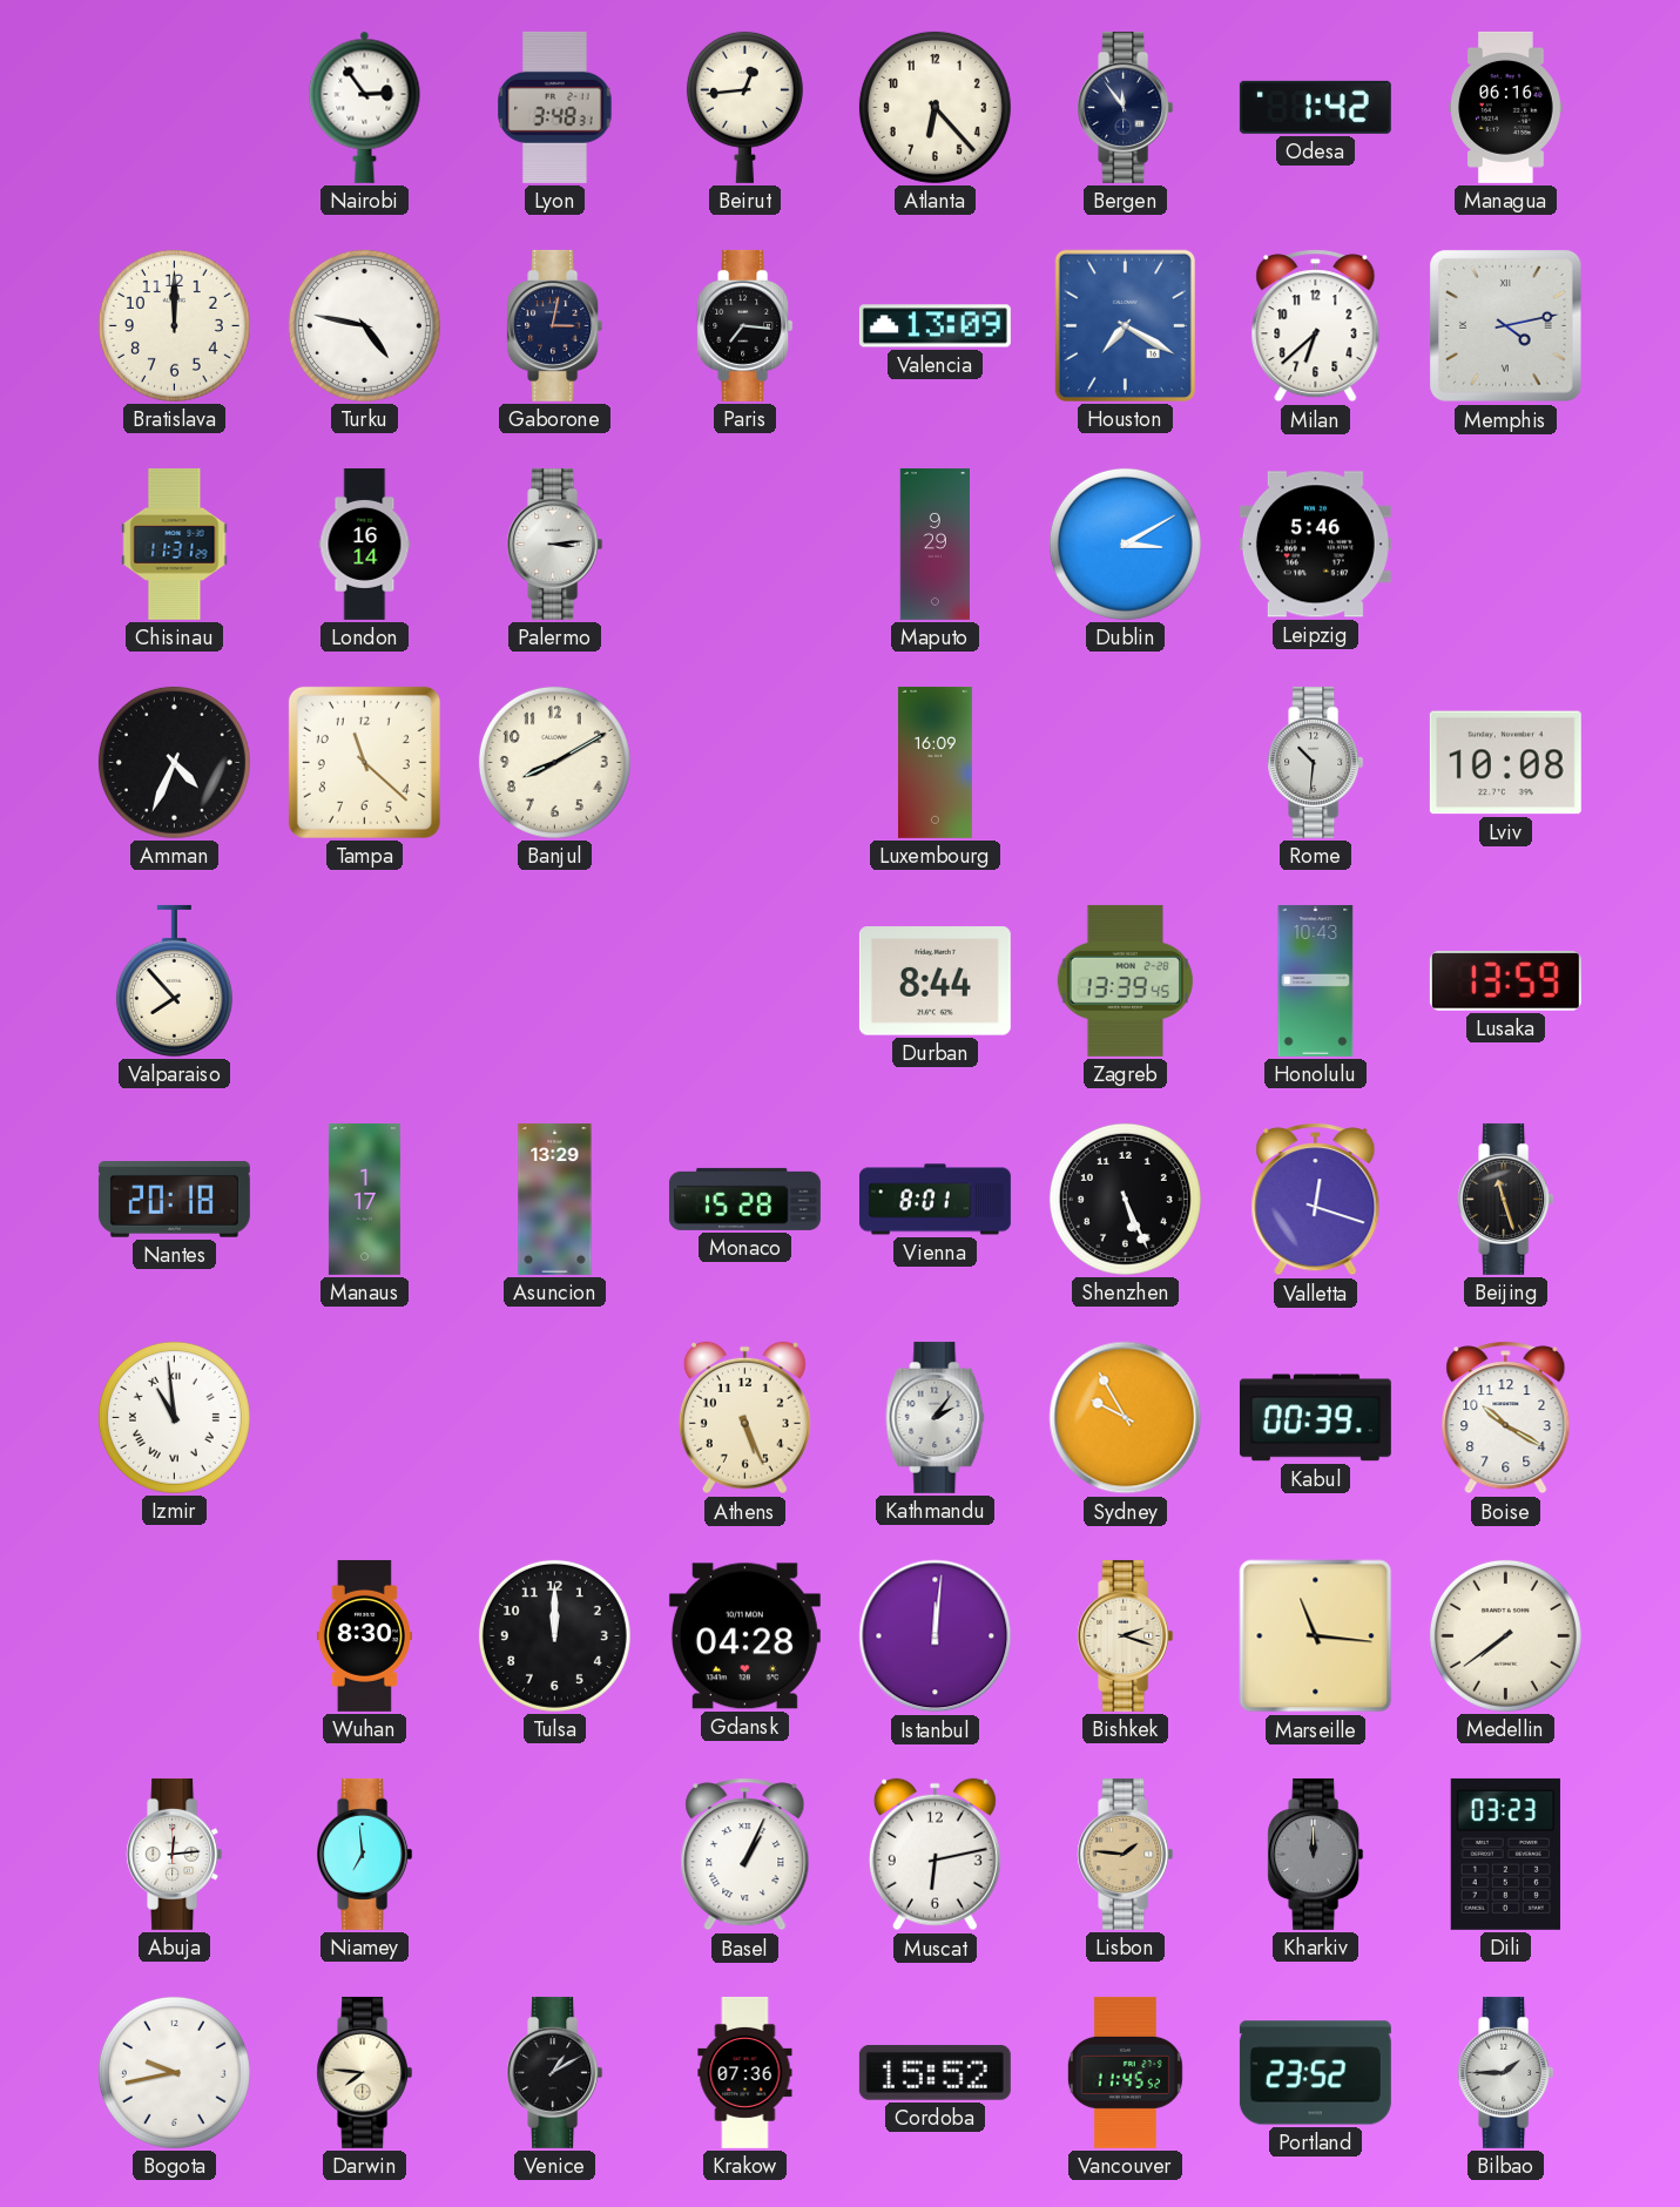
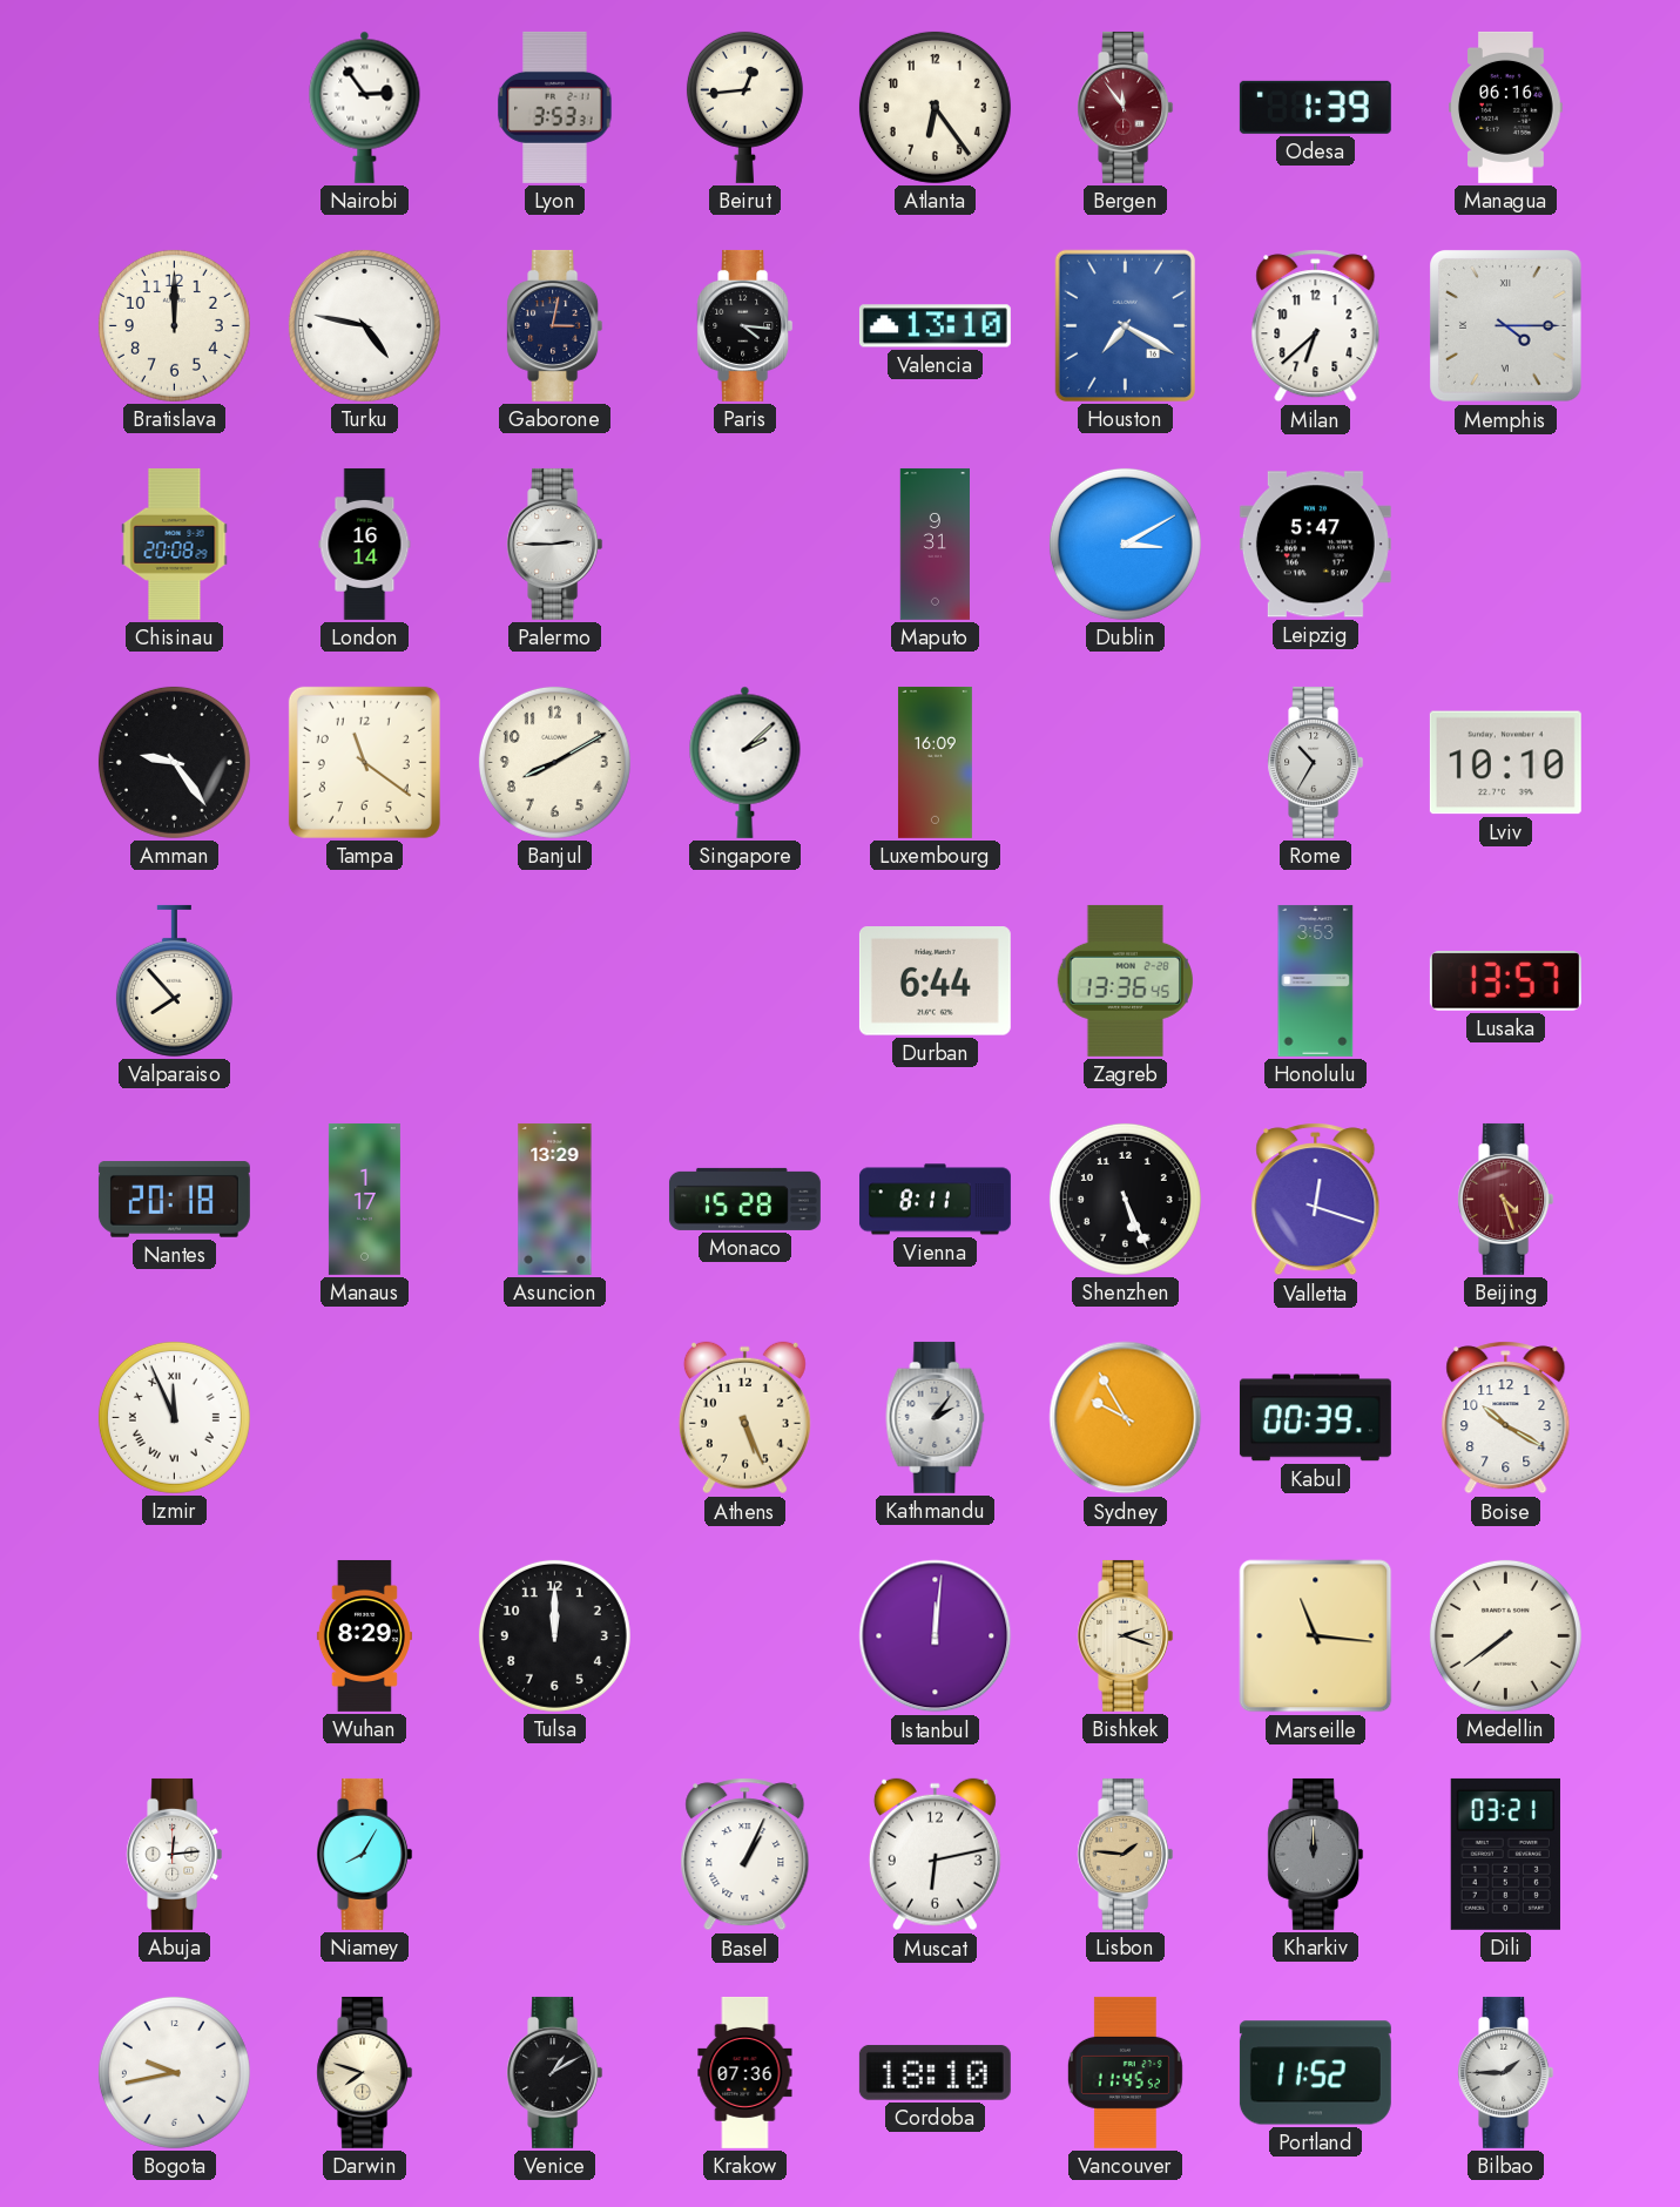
Lyon: 3:48 -> 3:53
Atlanta: 6:23 -> 6:24
Bergen dial: navy -> burgundy
Odesa: 1:42 -> 1:39
Paris: 7:16 -> 4:16
Valencia: 13:09 -> 13:10
Memphis: 4:13 -> 4:15
Chisinau: 11:31 -> 20:08
Palermo: 3:14 -> 2:45
Maputo: 9:29 -> 9:31
Leipzig: 5:46 -> 5:47
Amman: 4:34 -> 9:24
Tampa: 11:22 -> 11:21
Singapore: none -> 2:08
Rome: 10:31 -> 10:35
Lviv: 10:08 -> 10:10
Durban: 8:44 -> 6:44
Zagreb: 13:39 -> 13:36
Honolulu: 10:43 -> 3:53
Lusaka: 13:59 -> 13:57
Vienna: 8:01 -> 8:11
Beijing: 11:27 -> 4:27
Beijing dial: black -> burgundy
Izmir: 10:59 -> 11:56
Wuhan: 8:30 -> 8:29
Gdansk: 04:28 -> none
Niamey: 6:59 -> 8:05
Dili: 03:23 -> 03:21
Darwin: 7:46 -> 7:48
Cordoba: 15:52 -> 18:10
Portland: 23:52 -> 11:52
